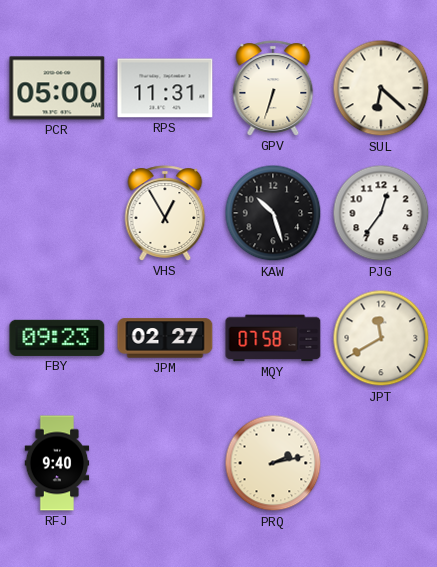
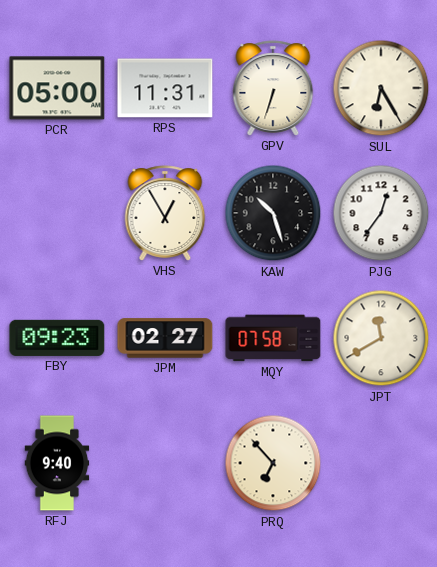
SUL: 6:22 -> 6:25
PRQ: 2:13 -> 6:53
